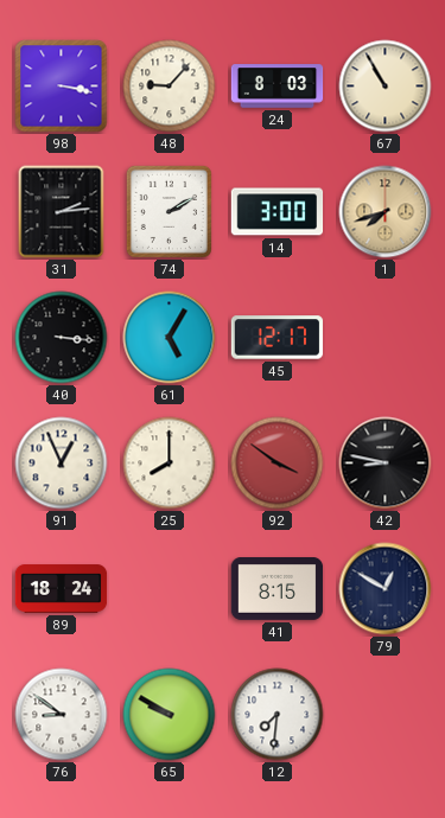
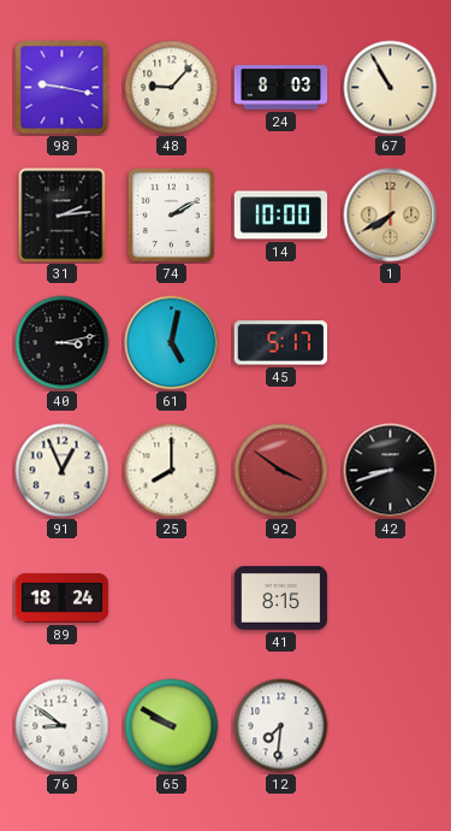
98: 3:17 -> 9:17
14: 3:00 -> 10:00
1: 7:42 -> 7:40
40: 3:16 -> 3:13
61: 5:05 -> 5:02
45: 12:17 -> 5:17
42: 8:47 -> 8:42
79: 12:50 -> none
